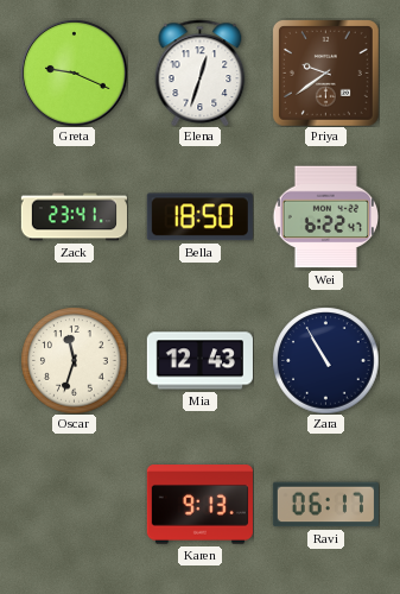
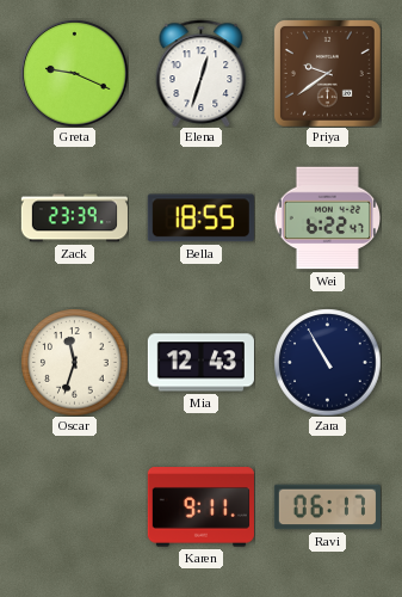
Zack: 23:41 -> 23:39
Bella: 18:50 -> 18:55
Karen: 9:13 -> 9:11
